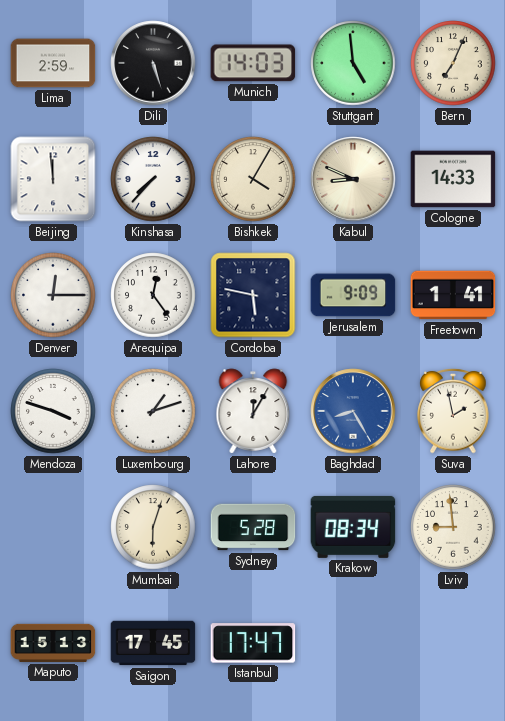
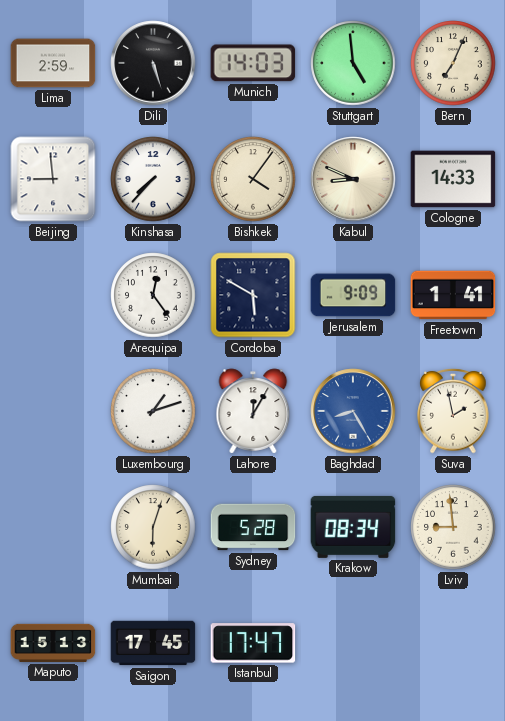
Beijing: 11:59 -> 8:59
Bishkek: 4:05 -> 4:06
Denver: 12:15 -> none
Cordoba: 5:47 -> 5:50
Mendoza: 3:48 -> none
